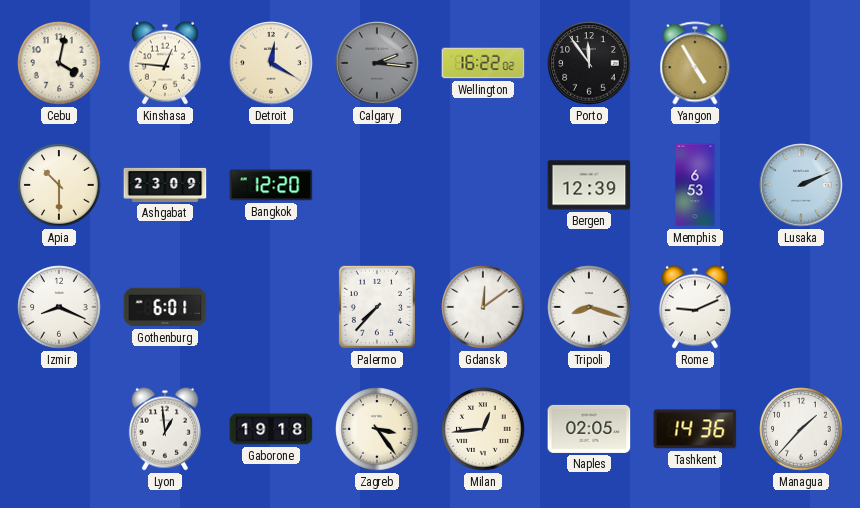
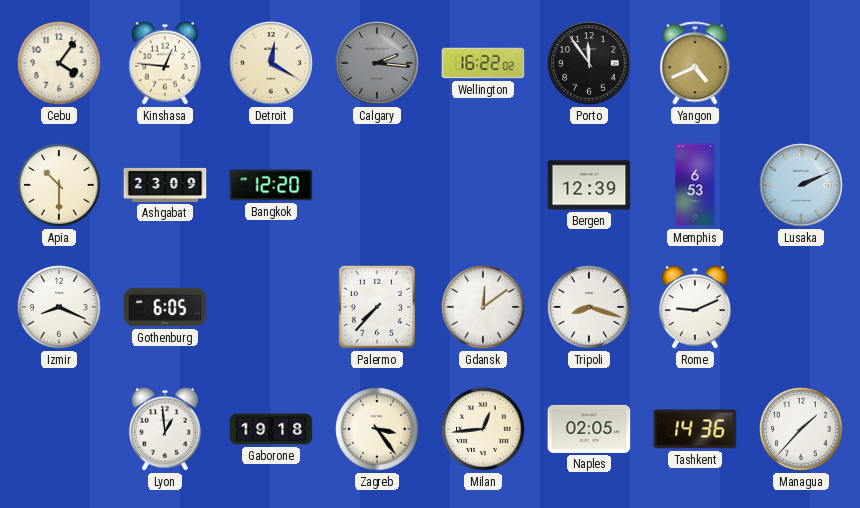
Cebu: 4:02 -> 4:06
Yangon: 4:55 -> 4:41
Gothenburg: 6:01 -> 6:05
